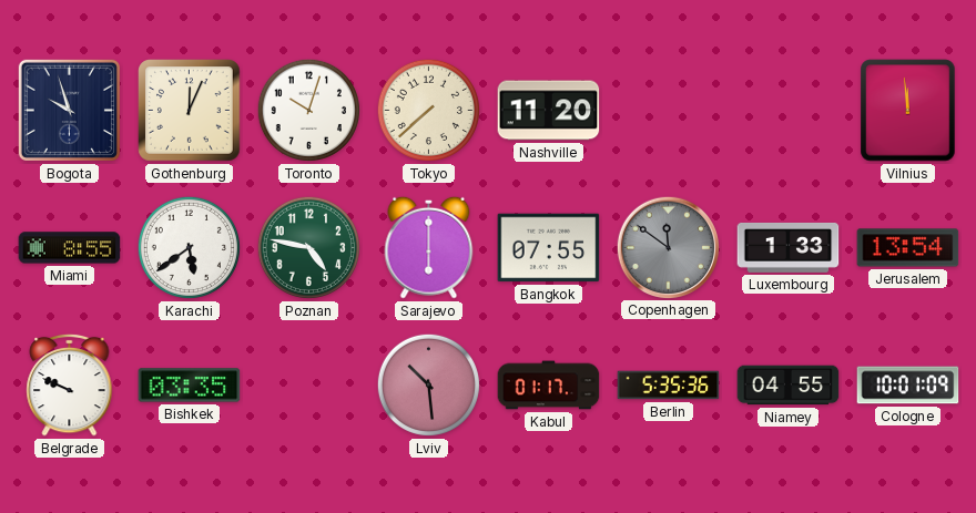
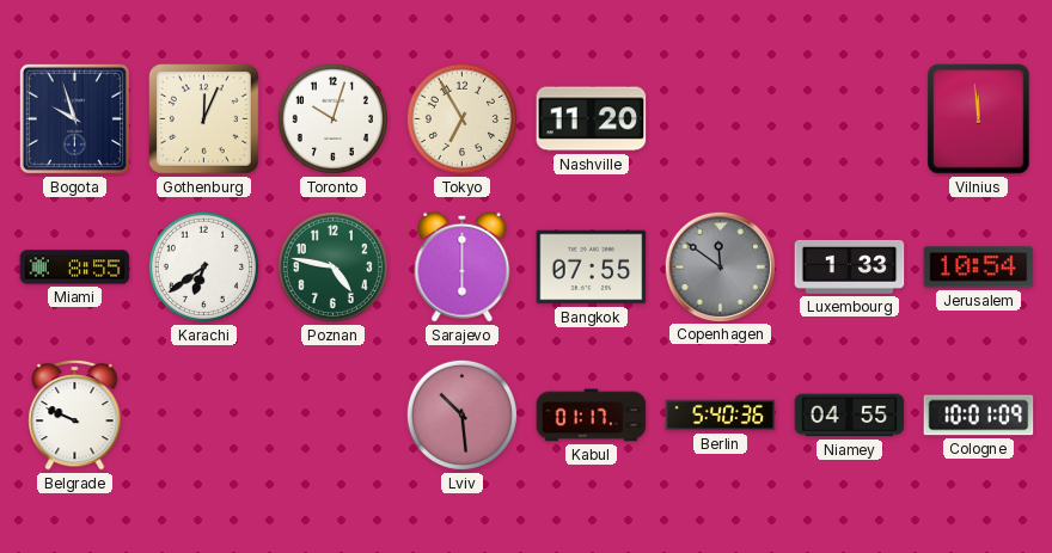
Tokyo: 7:38 -> 6:55
Karachi: 5:39 -> 6:39
Jerusalem: 13:54 -> 10:54
Bishkek: 03:35 -> none
Berlin: 5:35 -> 5:40
